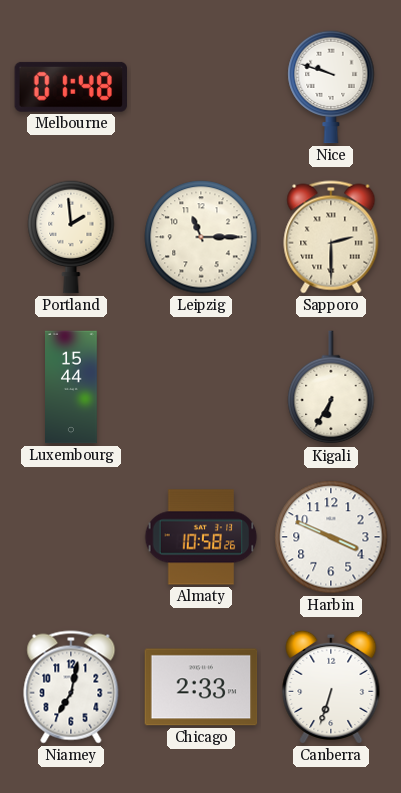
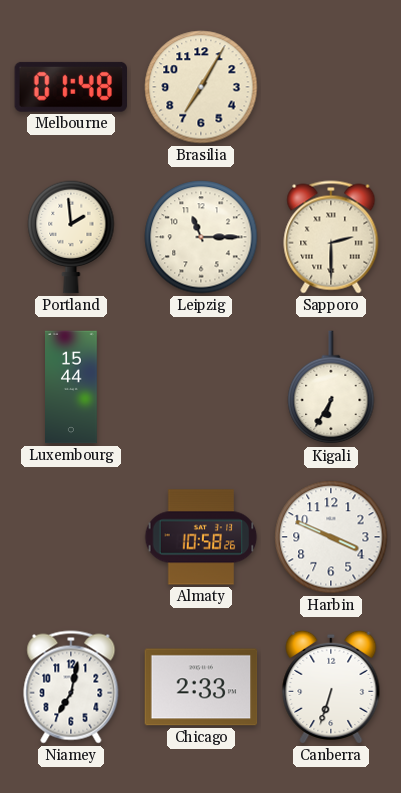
Brasilia: none -> 7:05
Nice: 9:48 -> none
